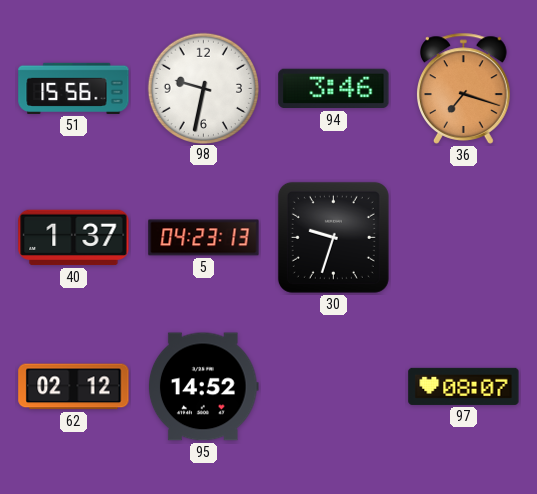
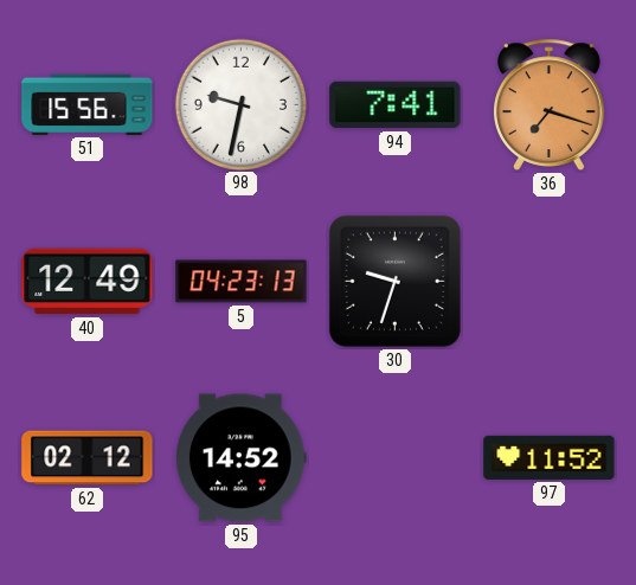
94: 3:46 -> 7:41
40: 1:37 -> 12:49
97: 08:07 -> 11:52
